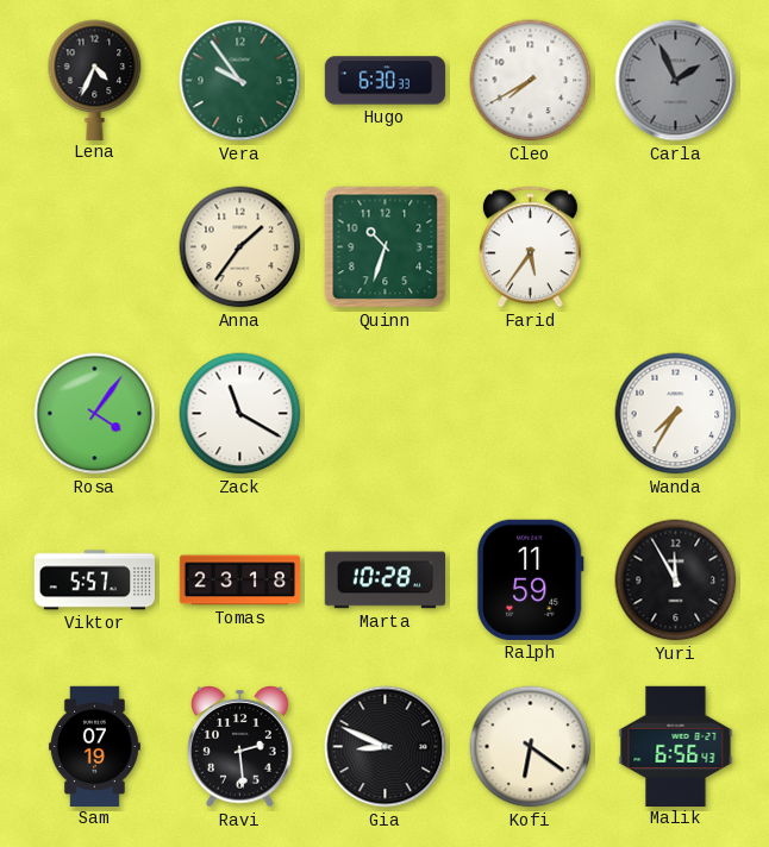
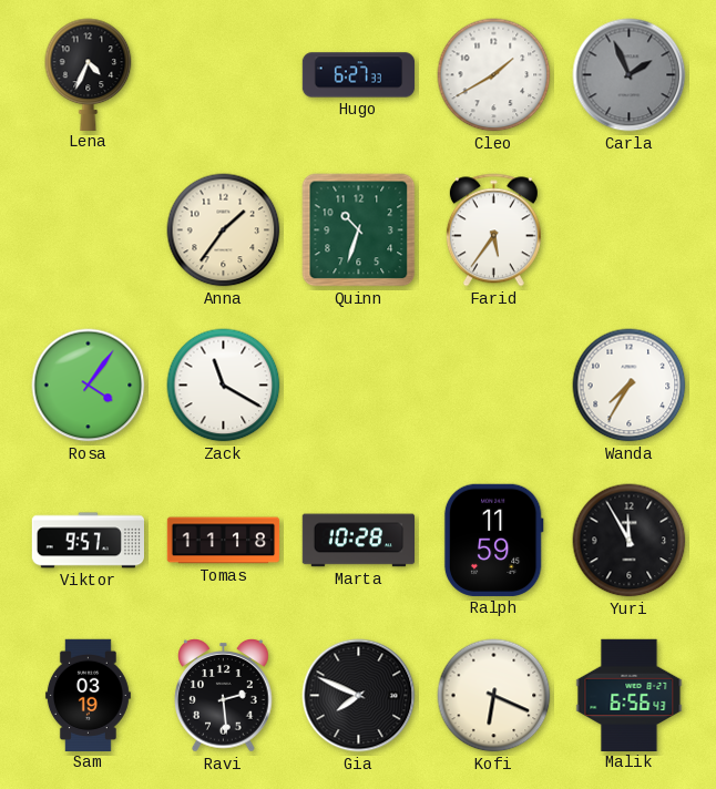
Vera: 9:54 -> none
Hugo: 6:30 -> 6:27
Cleo: 7:40 -> 1:40
Viktor: 5:57 -> 9:57
Tomas: 23:18 -> 11:18
Sam: 07:19 -> 03:19
Gia: 8:49 -> 7:49
Kofi: 6:21 -> 6:19
